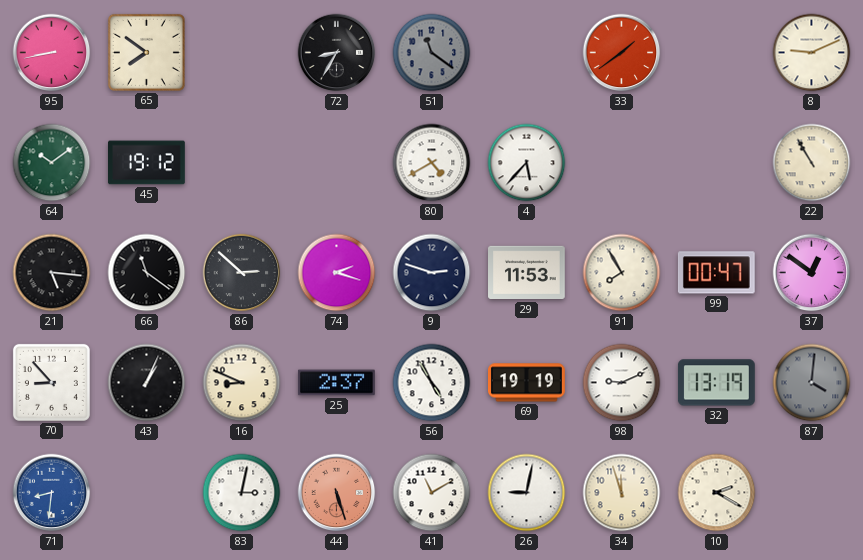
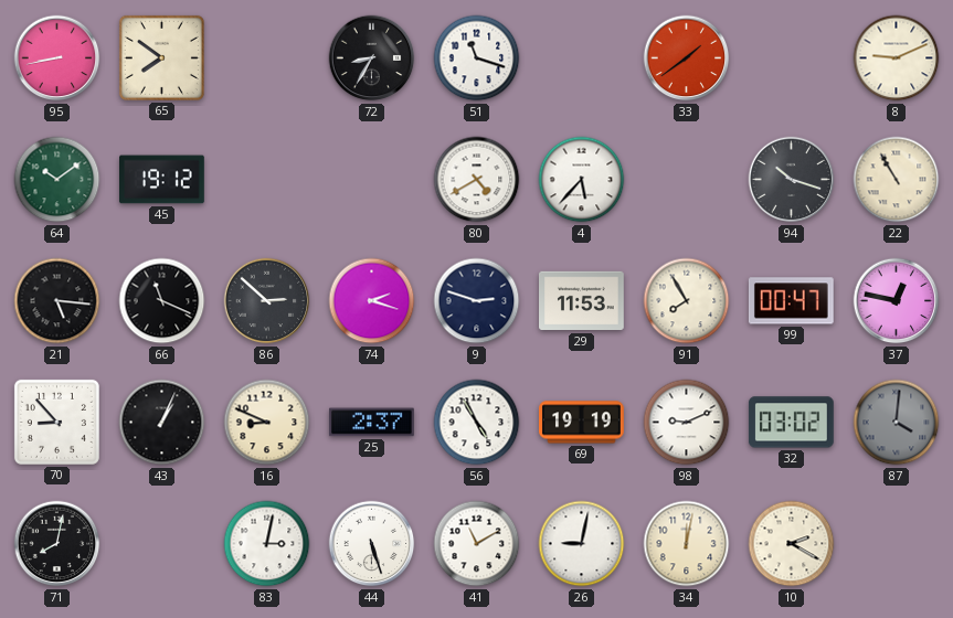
51: 11:21 -> 11:18
51 dial: grey -> white
94: none -> 10:18
66: 11:21 -> 11:19
37: 12:51 -> 12:47
32: 13:19 -> 03:02
71: 8:31 -> 8:02
71 dial: blue -> black
44 dial: salmon -> white
34: 11:57 -> 12:02
